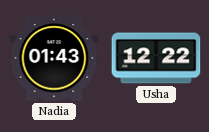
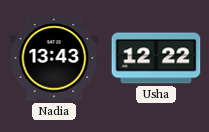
Nadia: 01:43 -> 13:43
